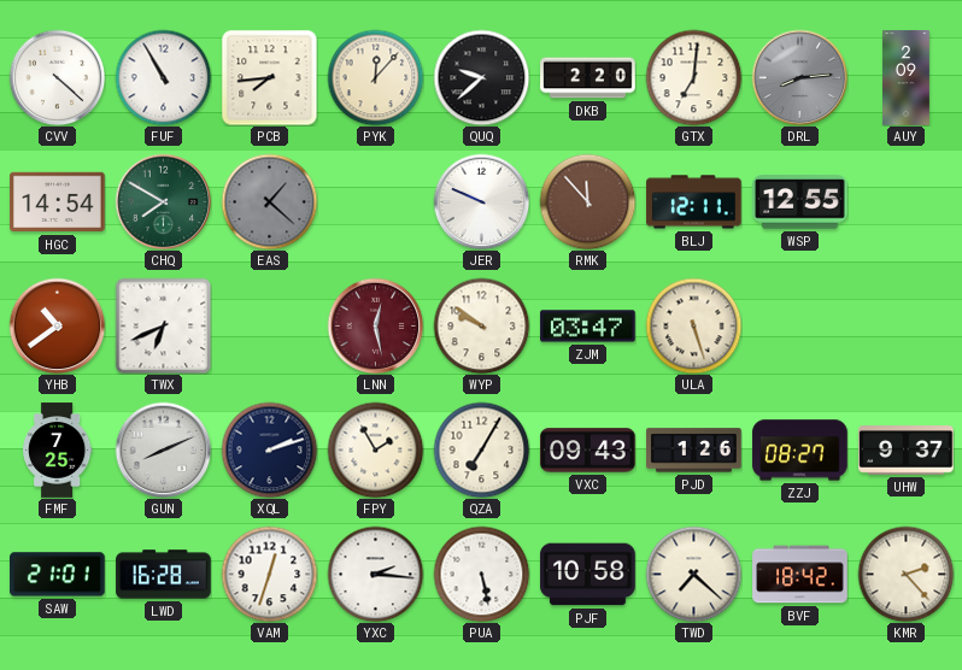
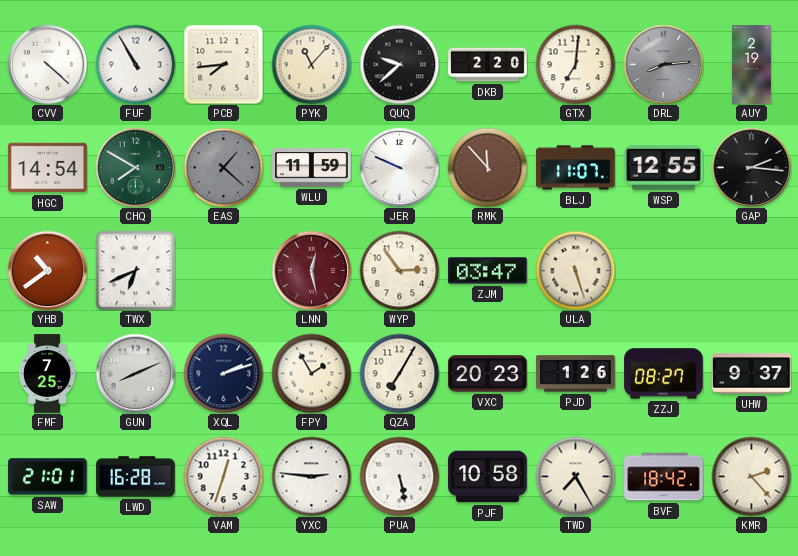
PYK: 12:07 -> 11:07
AUY: 2:09 -> 2:19
WLU: none -> 11:59
BLJ: 12:11 -> 11:07
GAP: none -> 2:16
WYP: 9:51 -> 2:54
VXC: 09:43 -> 20:23
YXC: 2:16 -> 2:46
TWD: 7:22 -> 7:25
